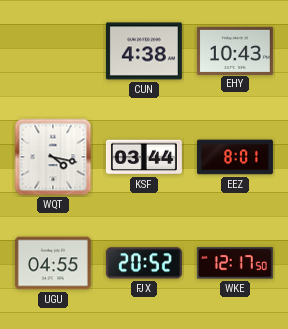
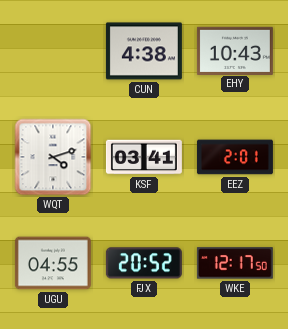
WQT: 4:17 -> 4:12
KSF: 03:44 -> 03:41
EEZ: 8:01 -> 2:01
